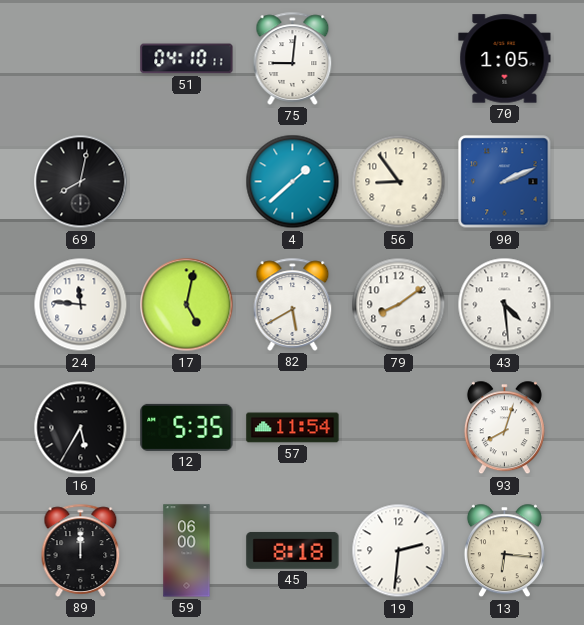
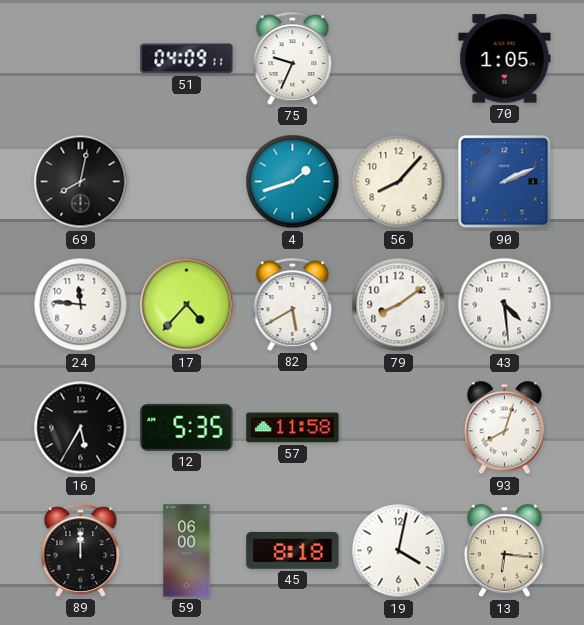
51: 04:10 -> 04:09
75: 9:01 -> 9:34
4: 1:38 -> 1:42
56: 8:54 -> 8:07
17: 5:02 -> 4:37
57: 11:54 -> 11:58
19: 2:31 -> 4:02
